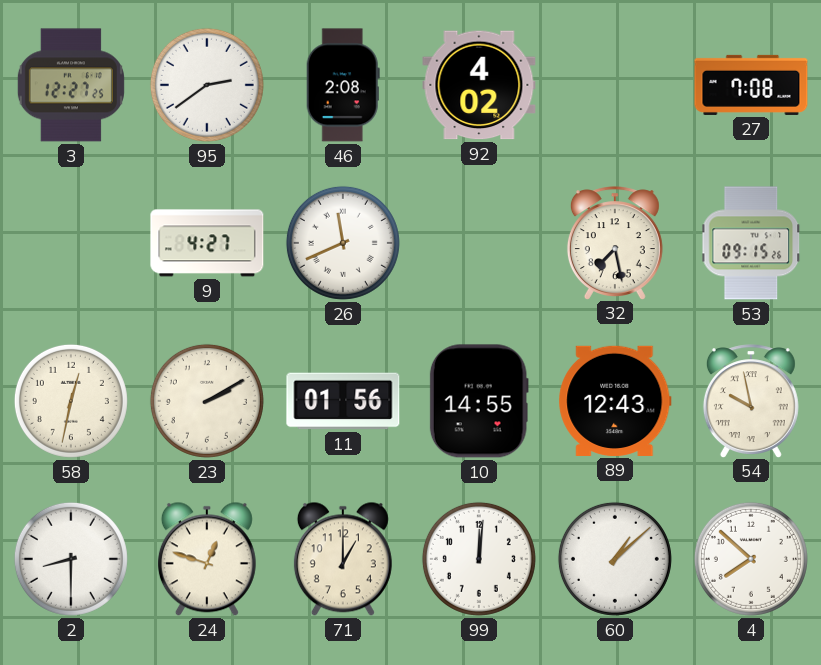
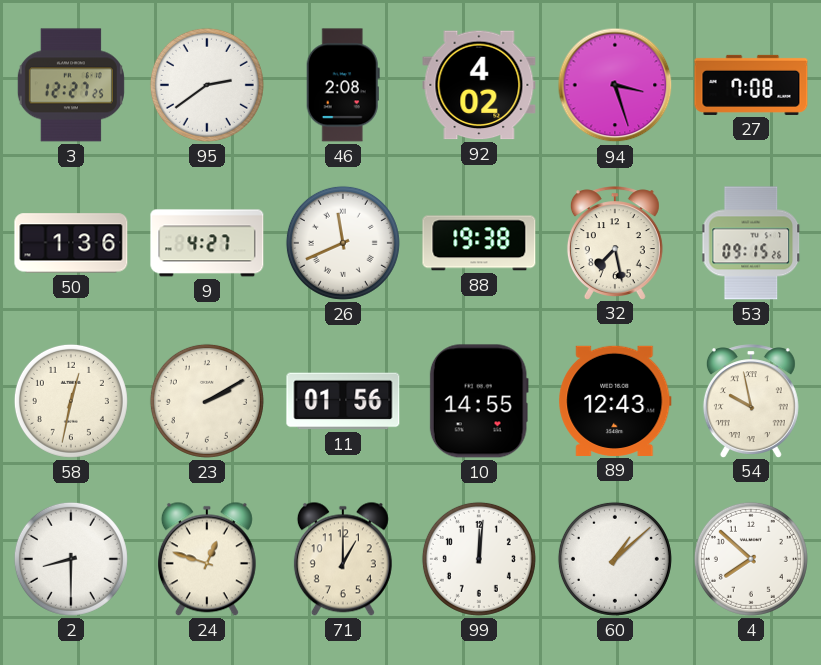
94: none -> 3:27
50: none -> 1:36
88: none -> 19:38
